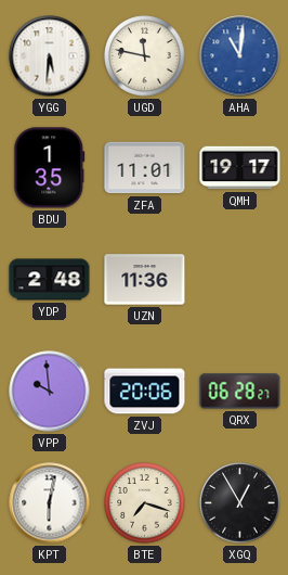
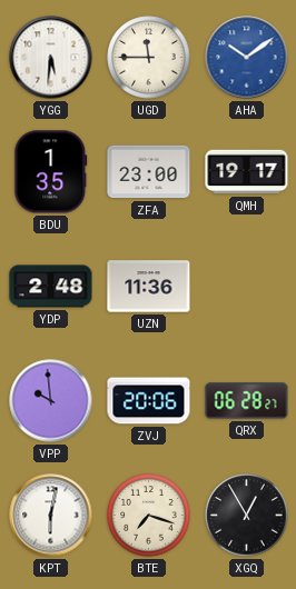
UGD: 11:47 -> 11:45
AHA: 11:01 -> 10:09
ZFA: 11:01 -> 23:00
